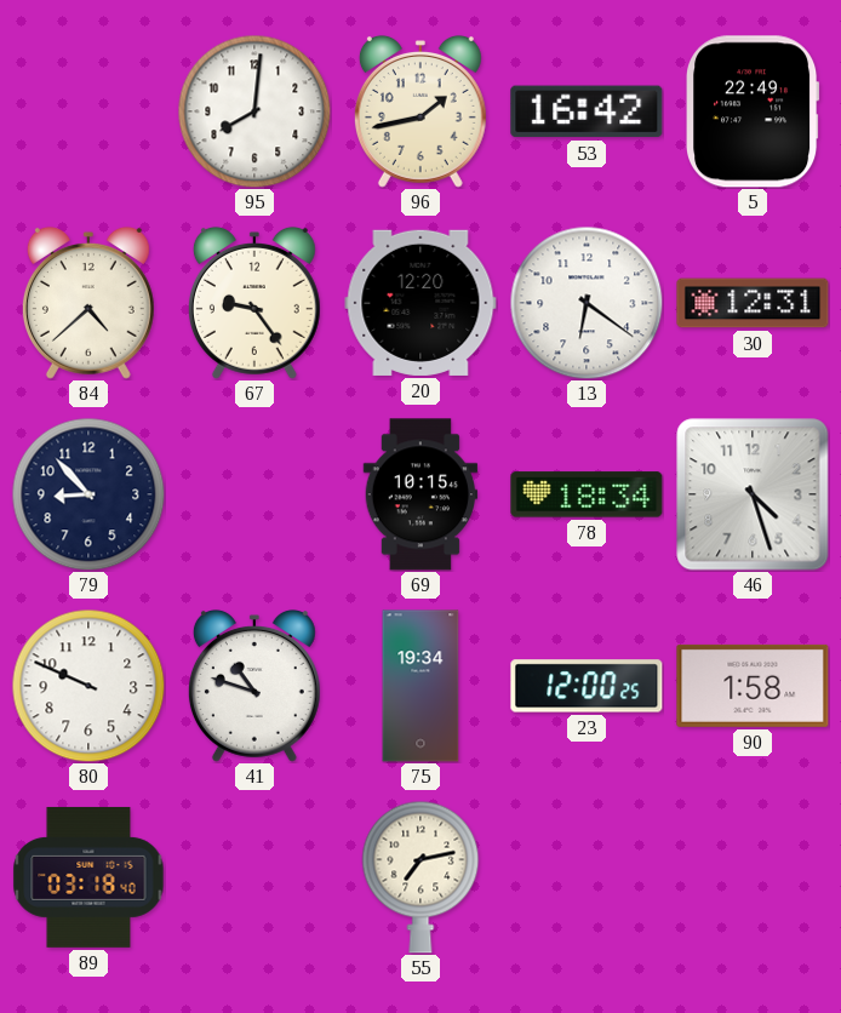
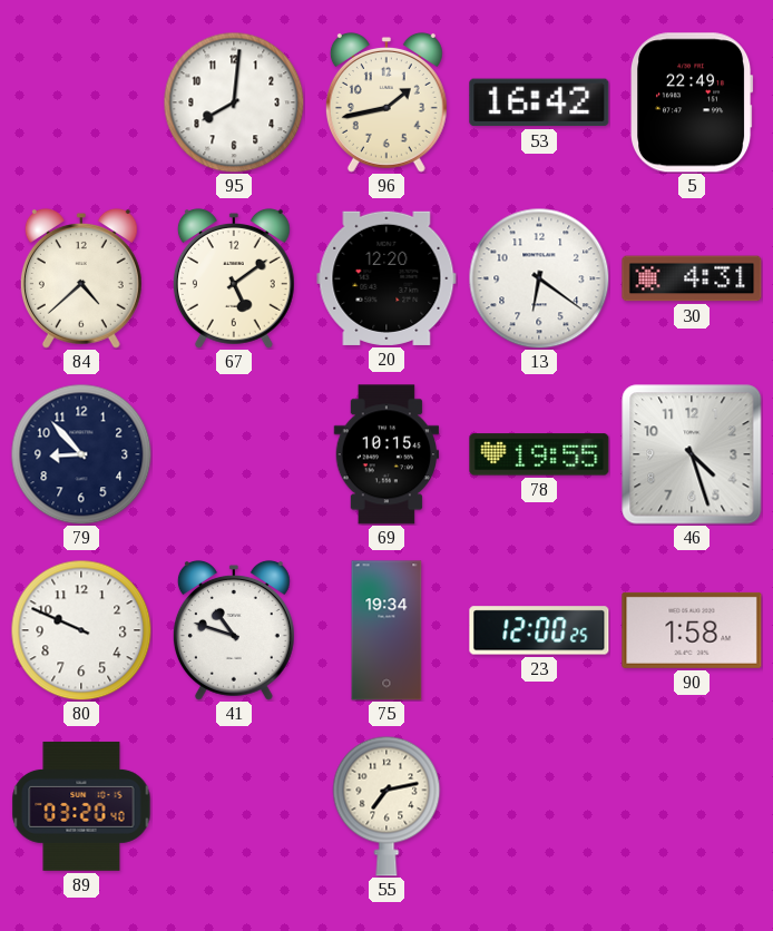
67: 9:24 -> 5:09
30: 12:31 -> 4:31
78: 18:34 -> 19:55
89: 03:18 -> 03:20
